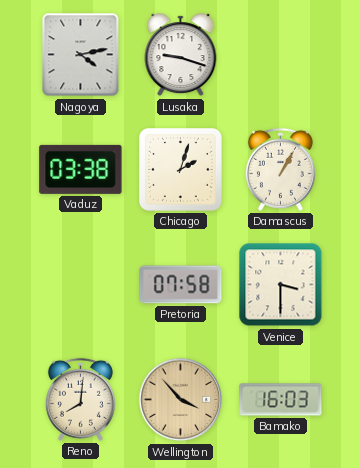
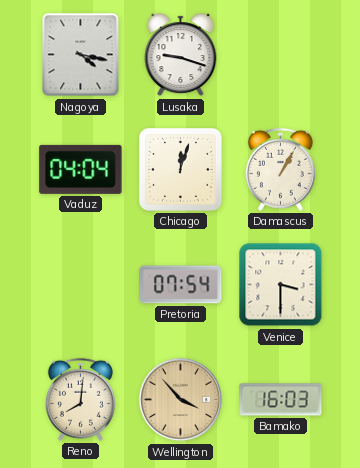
Nagoya: 4:13 -> 4:17
Vaduz: 03:38 -> 04:04
Chicago: 2:03 -> 12:03
Pretoria: 07:58 -> 07:54
